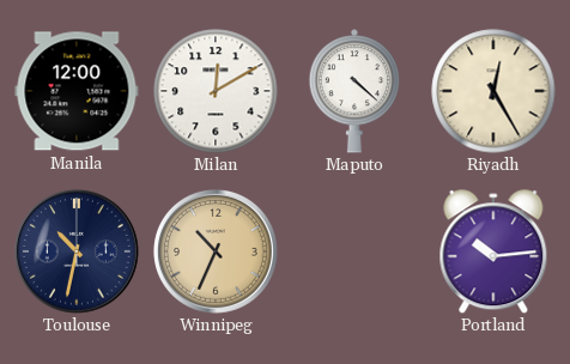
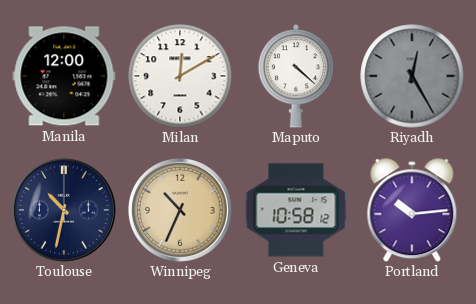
Riyadh dial: cream -> grey
Geneva: none -> 10:58
